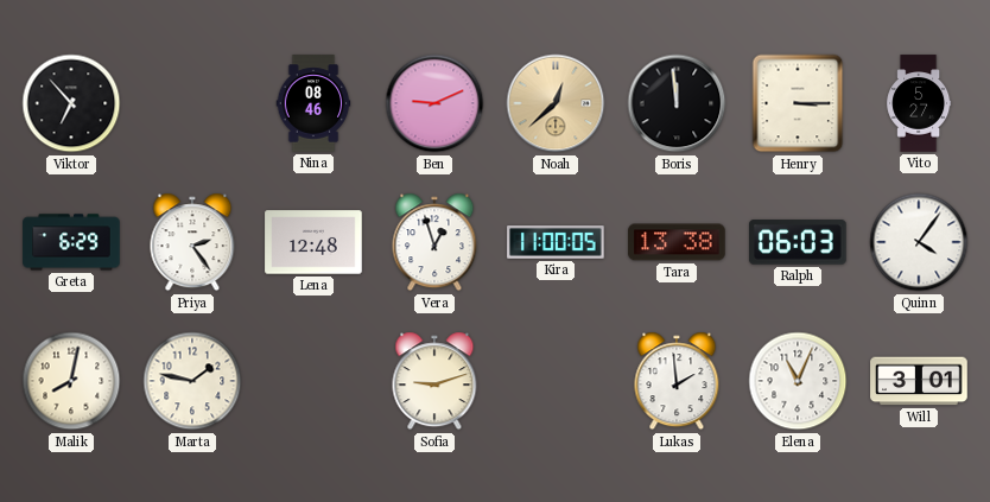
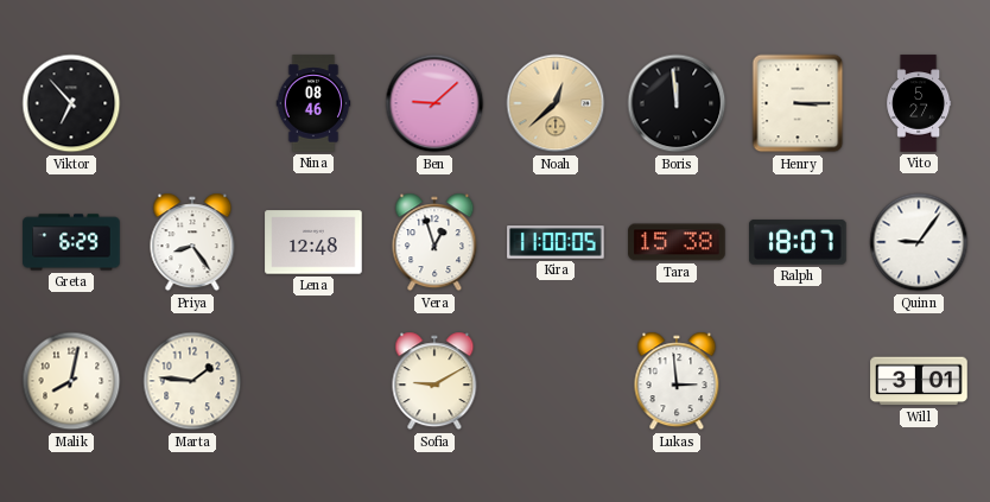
Ben: 9:11 -> 9:08
Priya: 2:24 -> 8:24
Tara: 13:38 -> 15:38
Ralph: 06:03 -> 18:07
Quinn: 4:06 -> 9:06
Marta: 1:47 -> 1:46
Sofia: 9:12 -> 9:10
Lukas: 1:59 -> 2:59
Elena: 11:04 -> none
